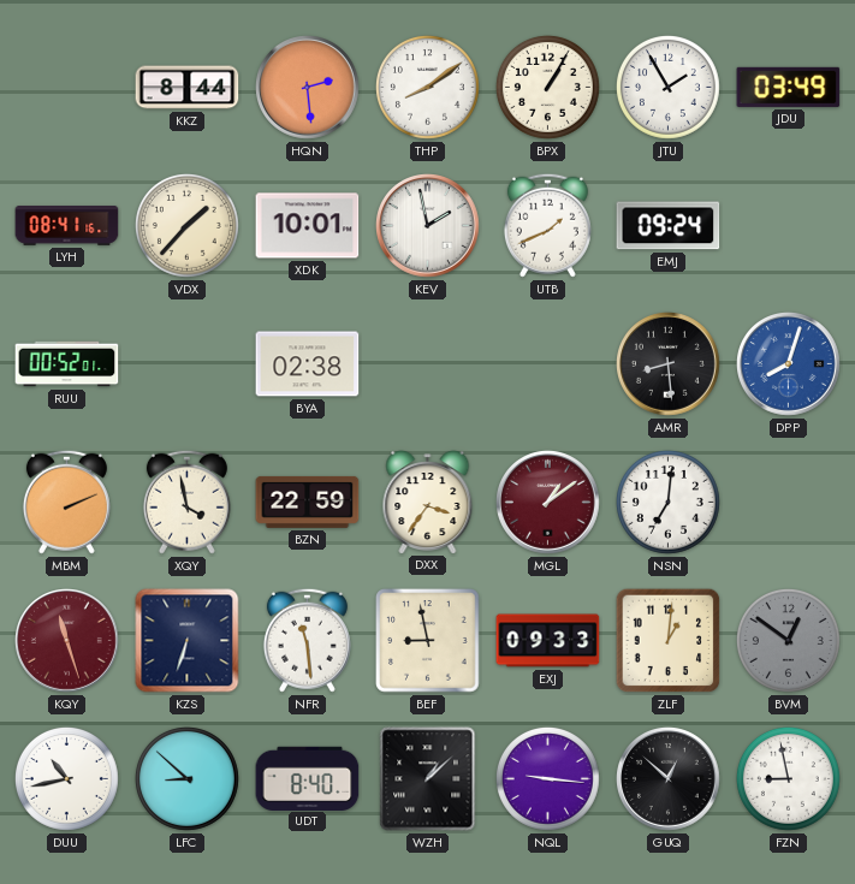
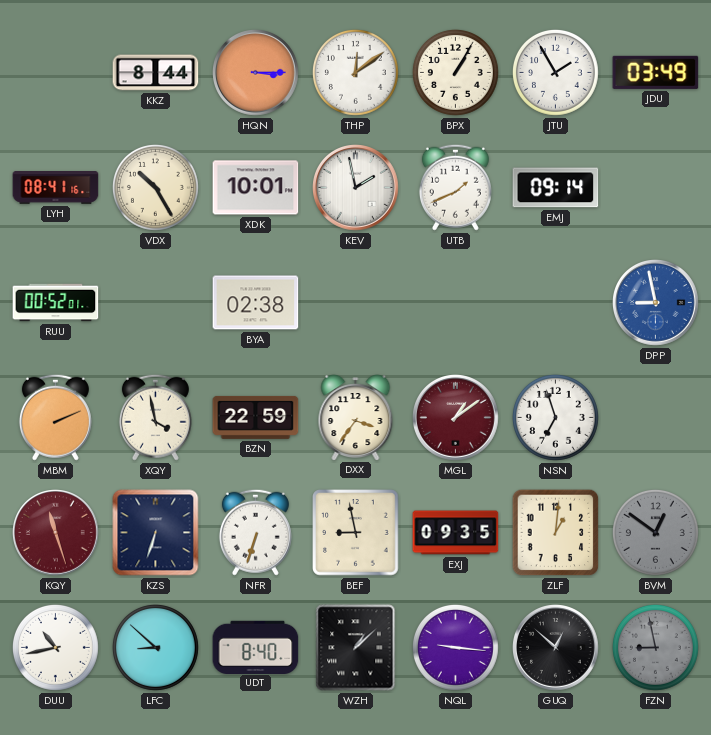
HQN: 2:29 -> 3:15
THP: 8:09 -> 12:09
VDX: 1:37 -> 10:25
EMJ: 09:24 -> 09:14
AMR: 8:29 -> none
DPP: 8:03 -> 8:58
NSN: 7:01 -> 6:57
NFR: 11:29 -> 6:33
EXJ: 09:33 -> 09:35
FZN dial: white -> grey
